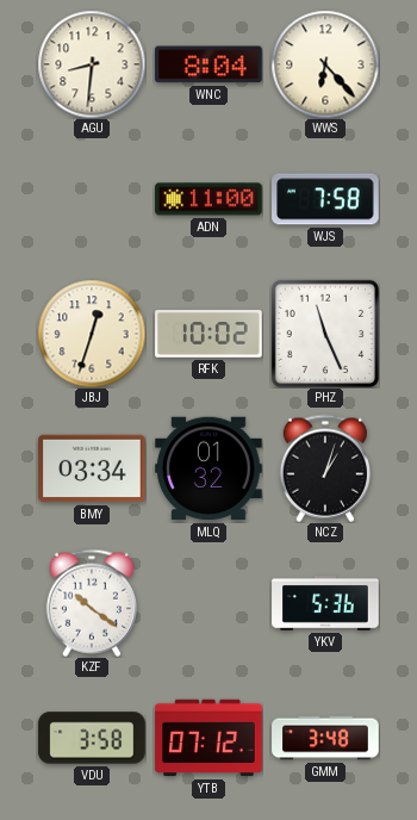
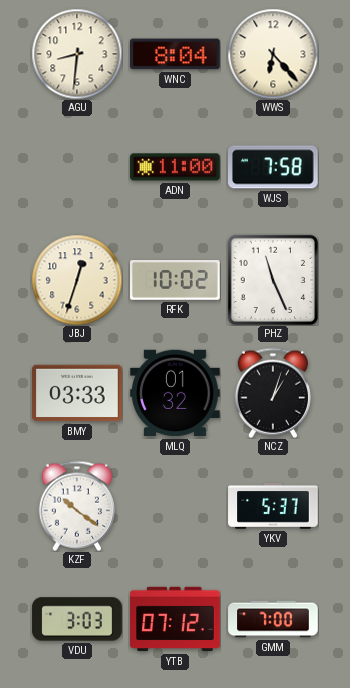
BMY: 03:34 -> 03:33
YKV: 5:36 -> 5:37
VDU: 3:58 -> 3:03
GMM: 3:48 -> 7:00
